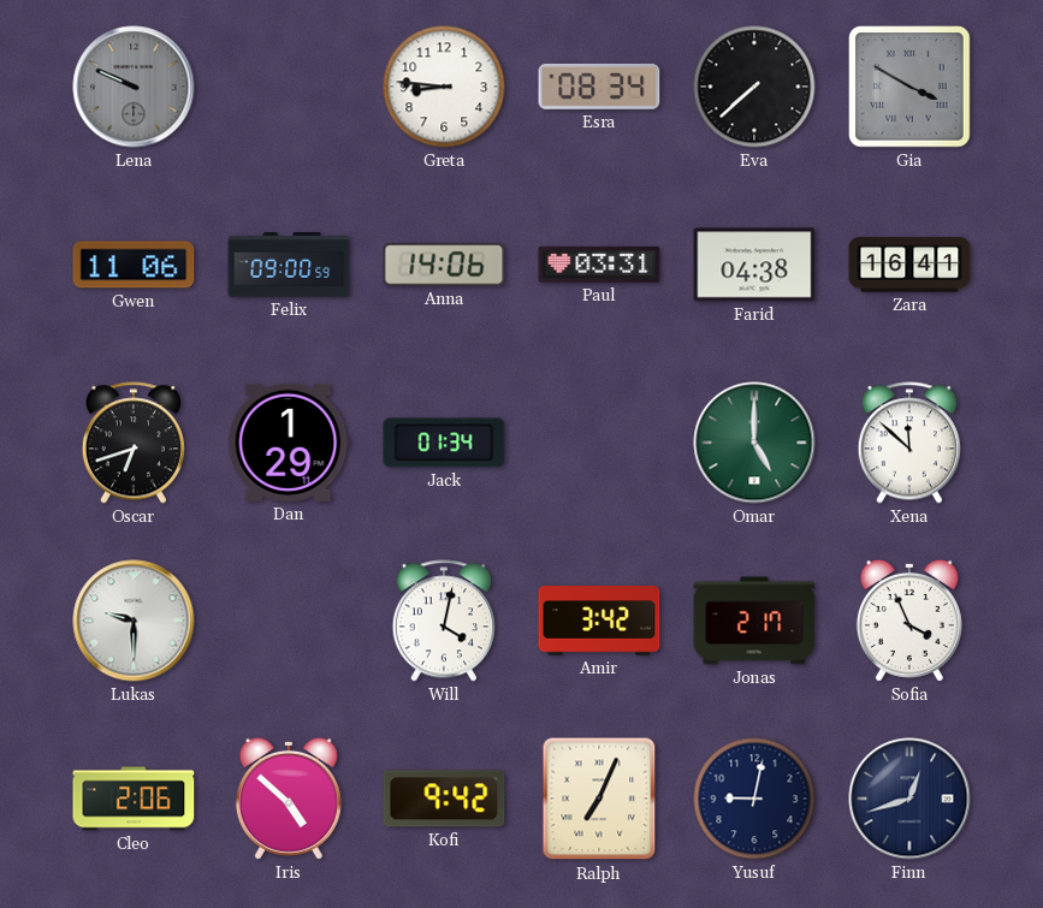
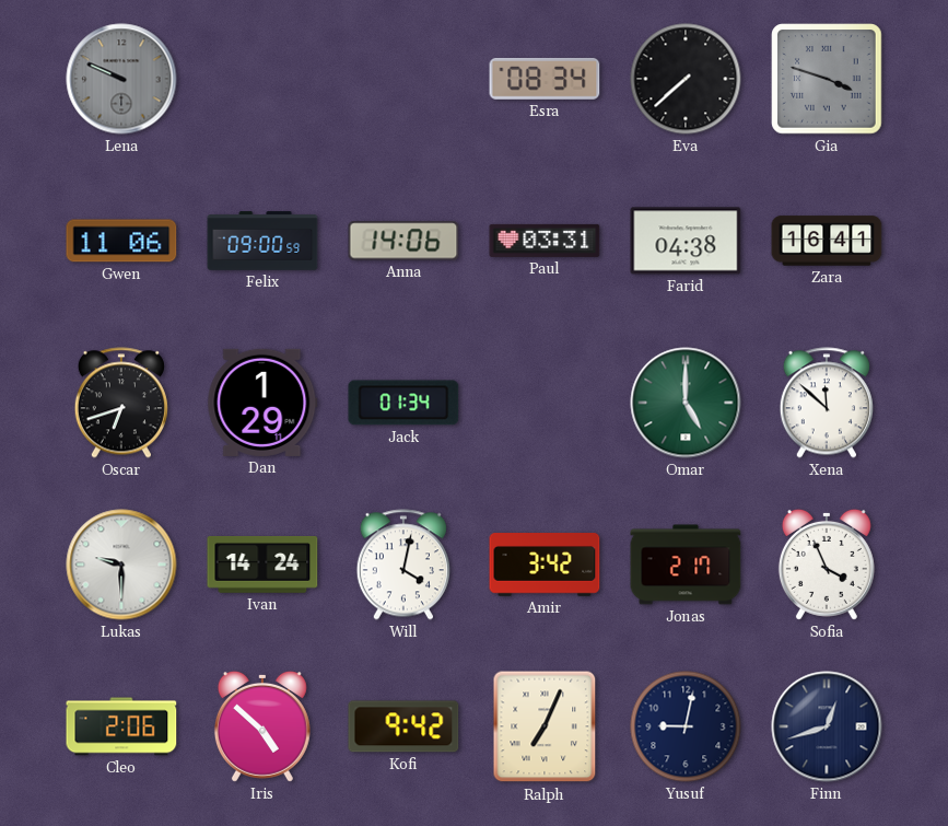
Greta: 8:46 -> none
Gia: 3:50 -> 3:48
Ivan: none -> 14:24
